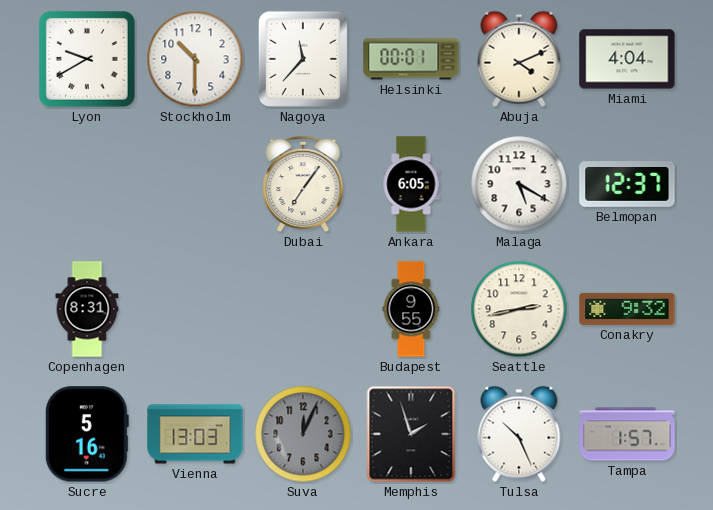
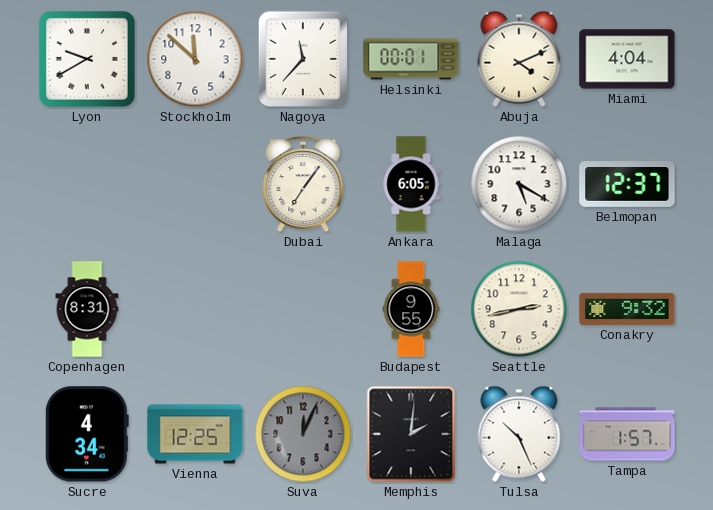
Stockholm: 10:30 -> 11:52
Sucre: 5:16 -> 4:34
Vienna: 13:03 -> 12:25
Memphis: 1:57 -> 2:01
